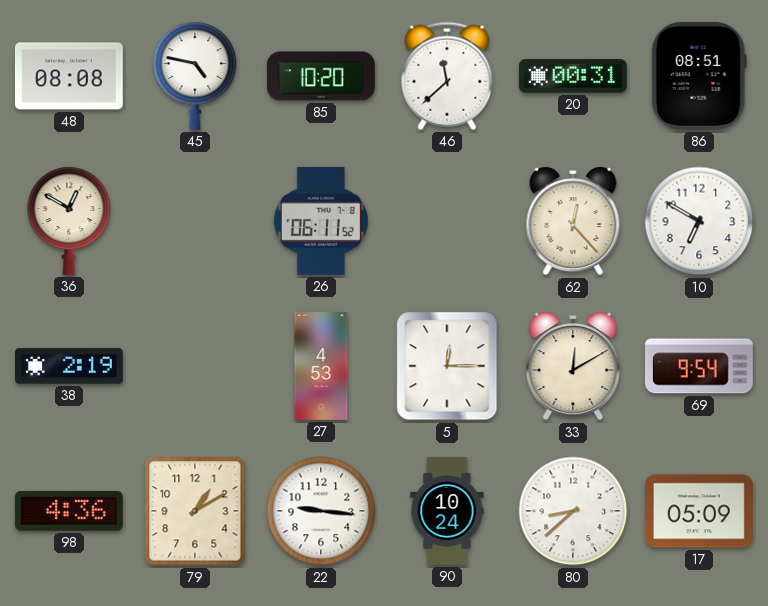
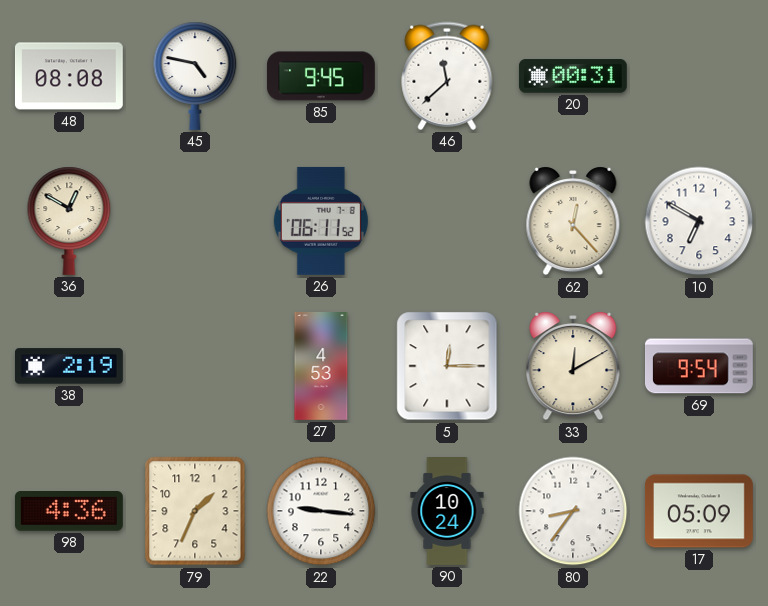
85: 10:20 -> 9:45
86: 08:51 -> none
79: 1:10 -> 1:34
80: 8:38 -> 8:36
